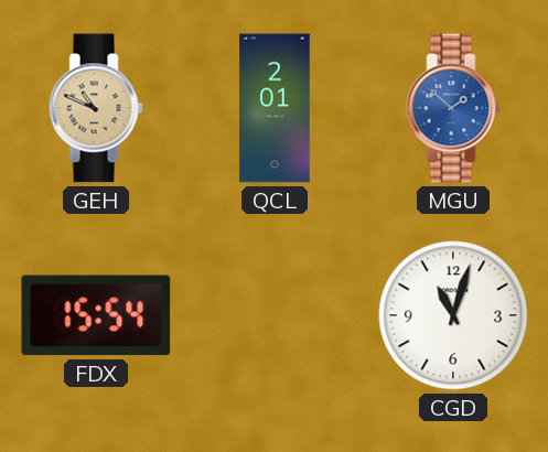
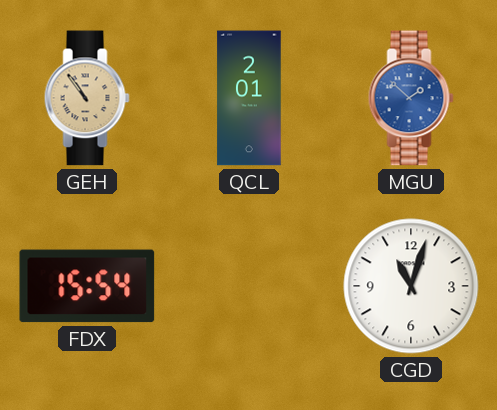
GEH: 10:49 -> 10:54
